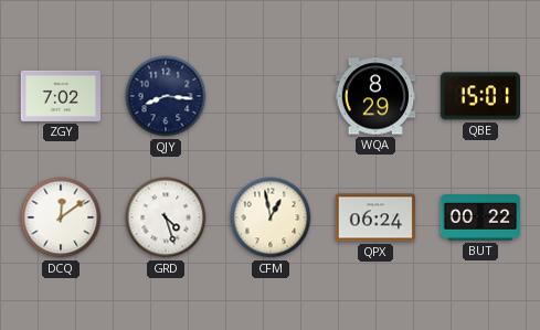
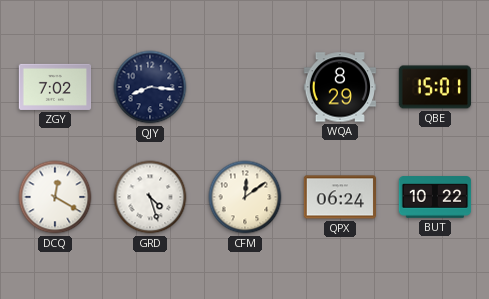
DCQ: 12:09 -> 12:20
CFM: 12:58 -> 12:09
BUT: 00:22 -> 10:22
